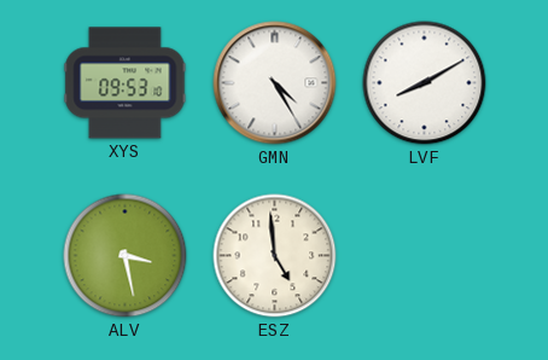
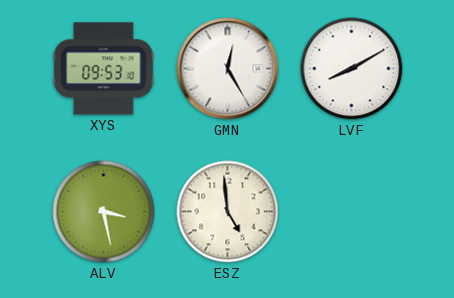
GMN: 4:25 -> 12:25
